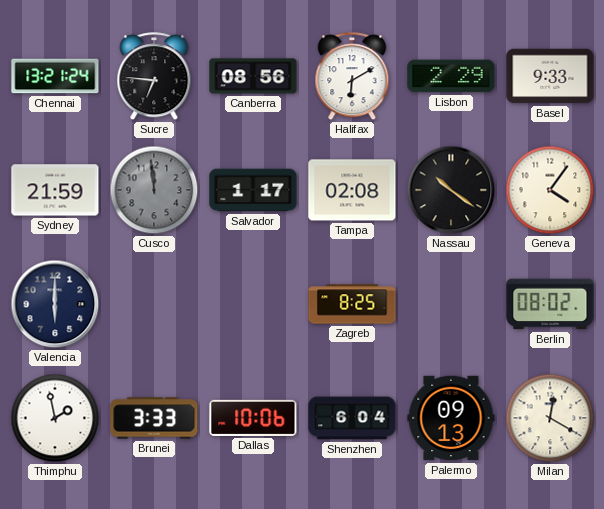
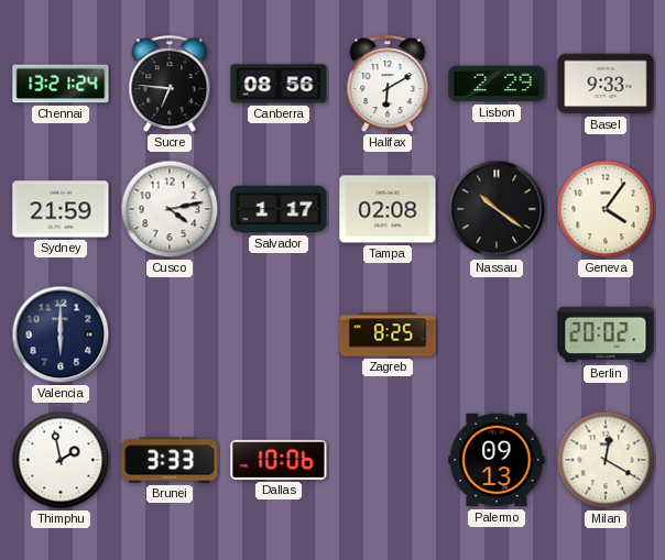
Cusco: 11:59 -> 4:13
Cusco dial: grey -> white
Berlin: 08:02 -> 20:02
Shenzhen: 6:04 -> none
